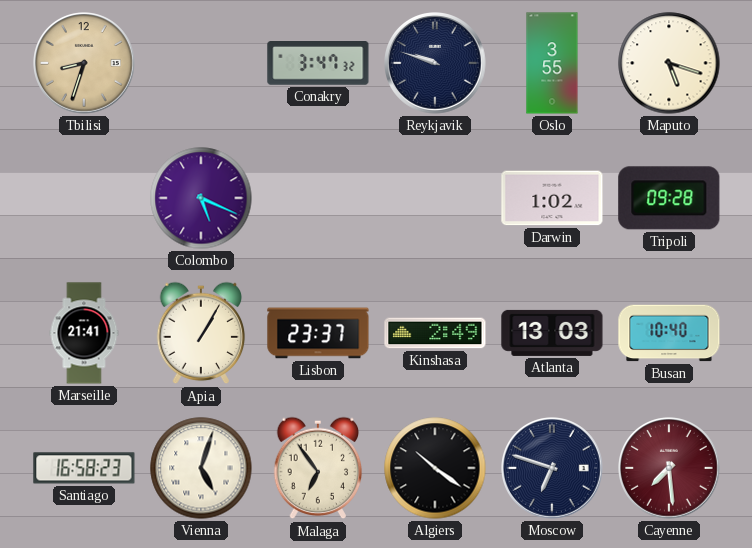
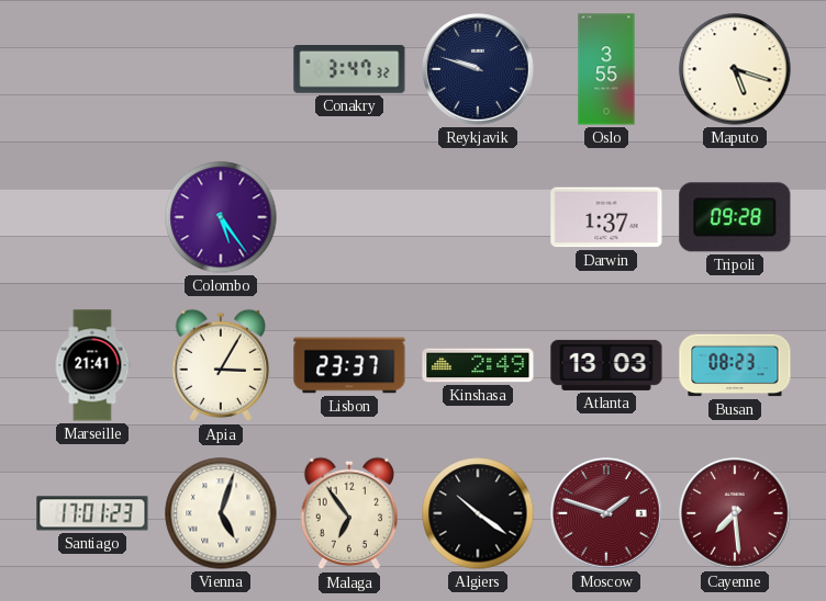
Tbilisi: 8:33 -> none
Colombo: 5:19 -> 5:24
Darwin: 1:02 -> 1:37
Apia: 1:05 -> 3:05
Busan: 10:40 -> 08:23
Santiago: 16:58 -> 17:01
Moscow: 6:48 -> 1:48
Moscow dial: navy -> burgundy
